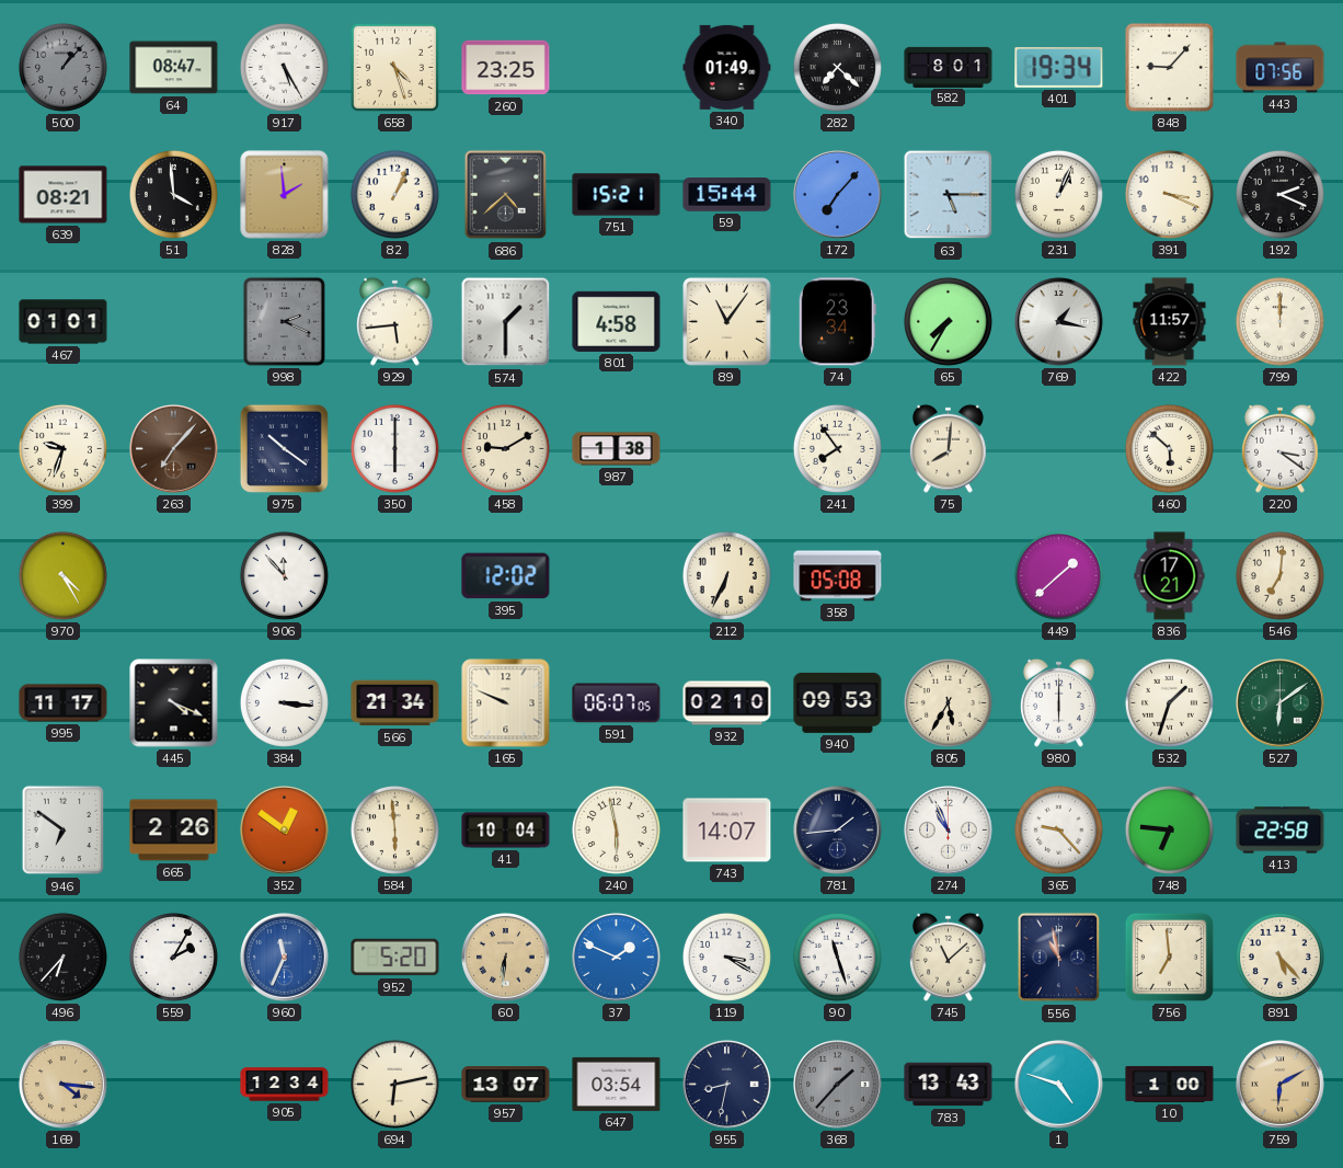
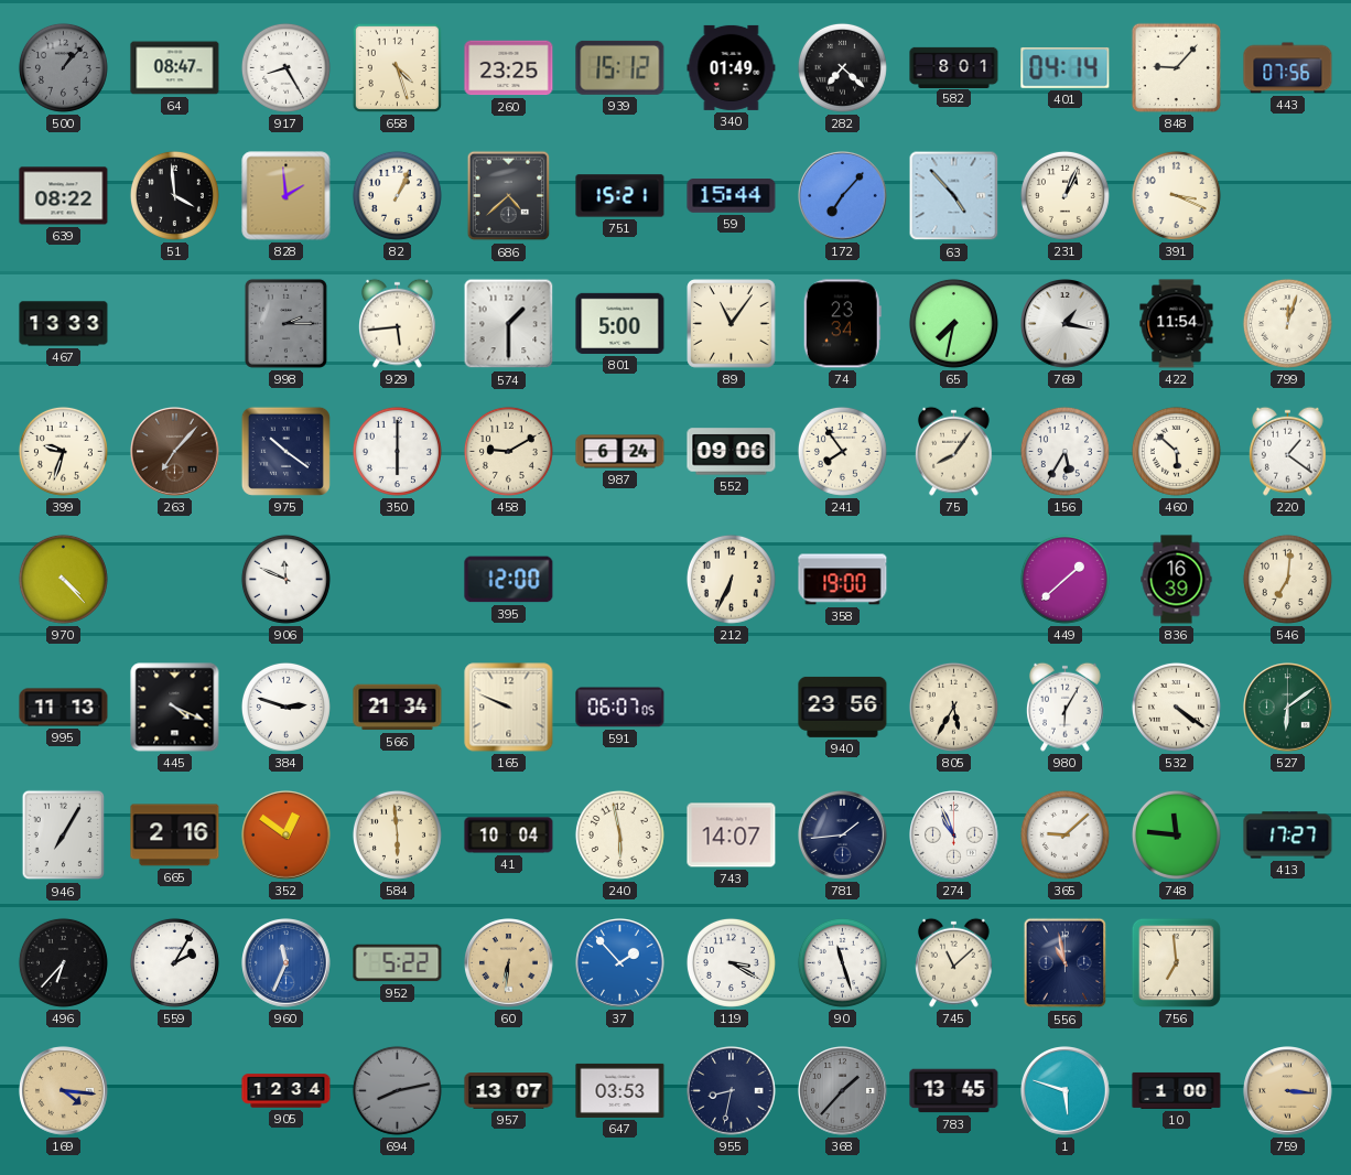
917: 5:25 -> 8:25
939: none -> 15:12
401: 19:34 -> 04:14
639: 08:21 -> 08:22
63: 5:15 -> 4:53
192: 2:19 -> none
467: 01:01 -> 13:33
998: 2:19 -> 2:15
801: 4:58 -> 5:00
65: 7:35 -> 7:32
422: 11:57 -> 11:54
799: 12:00 -> 12:03
987: 1:38 -> 6:24
552: none -> 09:06
75: 8:01 -> 8:06
156: none -> 5:35
220: 3:21 -> 1:21
970: 4:25 -> 4:23
906: 11:53 -> 11:49
395: 12:02 -> 12:00
358: 05:08 -> 19:00
836: 17:21 -> 16:39
995: 11:17 -> 11:13
384: 3:16 -> 2:48
932: 02:10 -> none
940: 09:53 -> 23:56
980: 6:00 -> 6:05
532: 1:33 -> 4:21
946: 6:51 -> 7:05
665: 2:26 -> 2:16
365: 9:23 -> 9:08
748: 6:46 -> 11:46
413: 22:58 -> 17:27
952: 5:20 -> 5:22
37: 1:49 -> 1:53
891: 5:23 -> none
694: 6:13 -> 8:13
694 dial: cream -> grey
647: 03:54 -> 03:53
783: 13:43 -> 13:45
1: 4:48 -> 5:48
759: 6:10 -> 3:16
